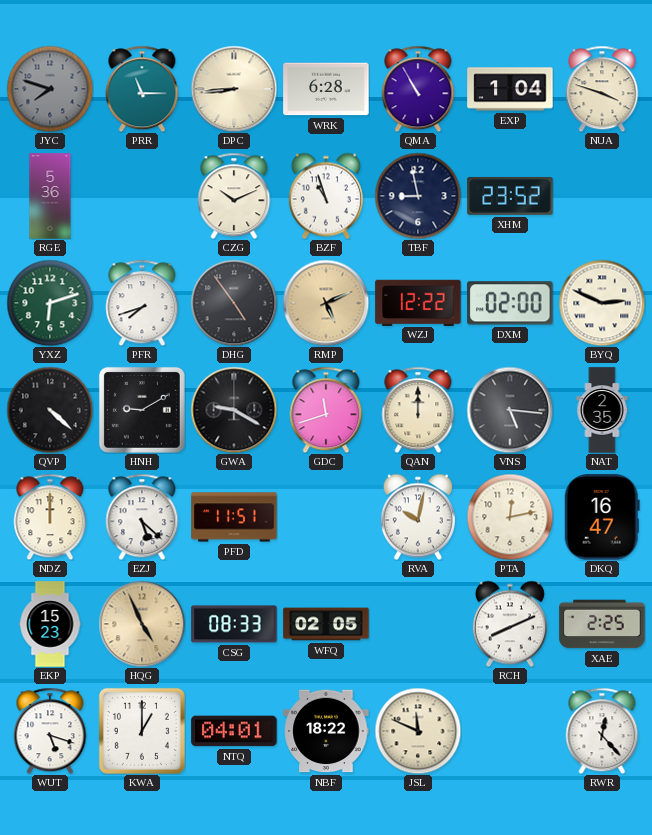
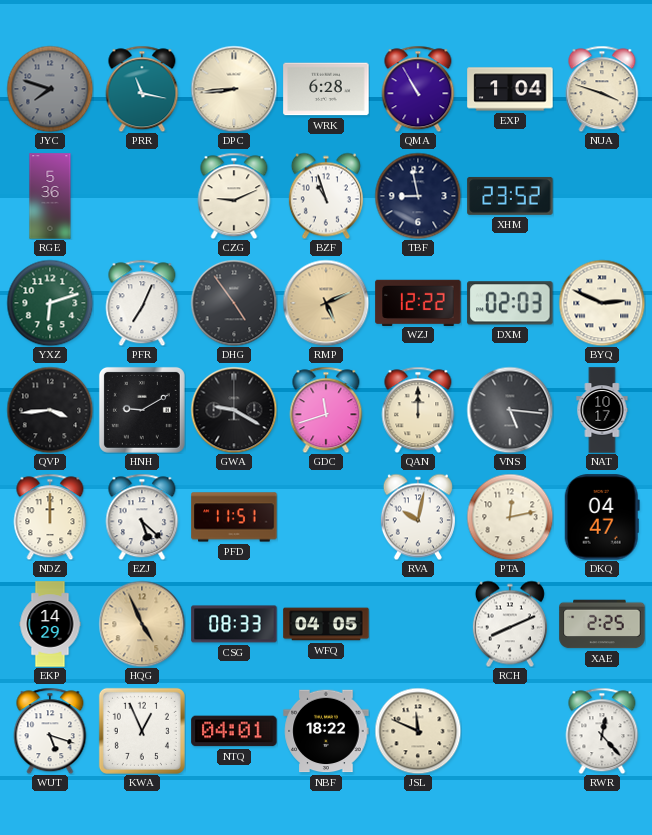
PRR: 11:15 -> 11:17
CZG: 10:11 -> 9:11
PFR: 7:42 -> 7:04
DXM: 02:00 -> 02:03
QVP: 4:22 -> 3:44
NAT: 2:35 -> 10:17
DKQ: 16:47 -> 04:47
EKP: 15:23 -> 14:29
WFQ: 02:05 -> 04:05
KWA: 1:00 -> 12:56
